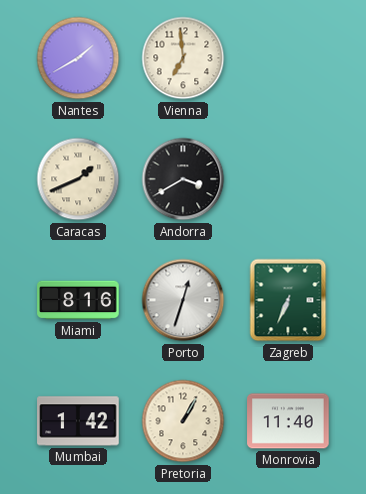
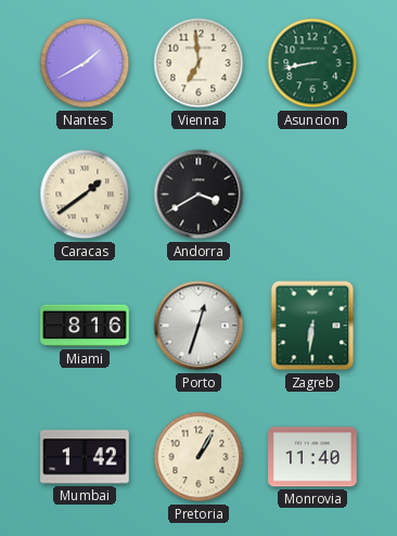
Asuncion: none -> 8:43
Caracas: 1:41 -> 1:39
Zagreb: 6:34 -> 6:31
